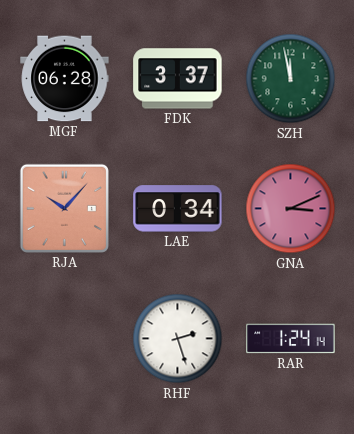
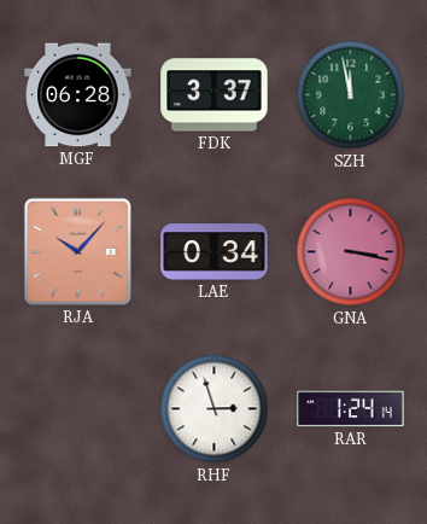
GNA: 3:11 -> 3:17
RHF: 2:27 -> 2:57
